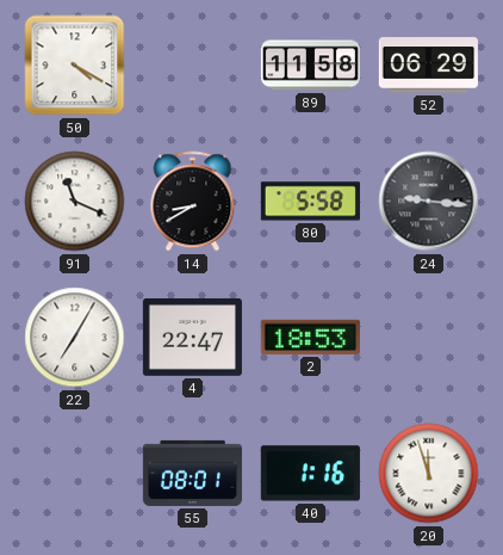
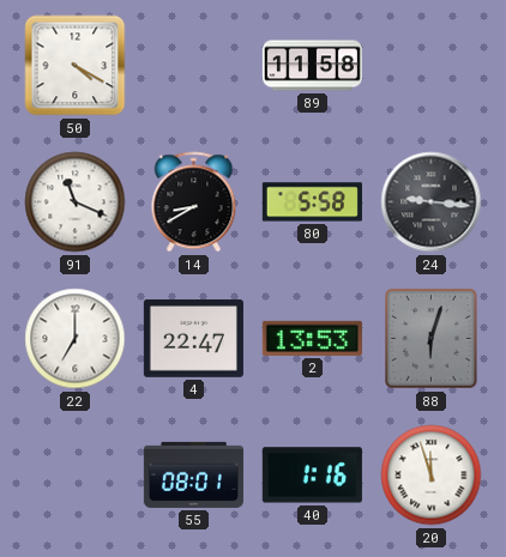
52: 06:29 -> none
22: 7:05 -> 7:00
2: 18:53 -> 13:53
88: none -> 6:03
